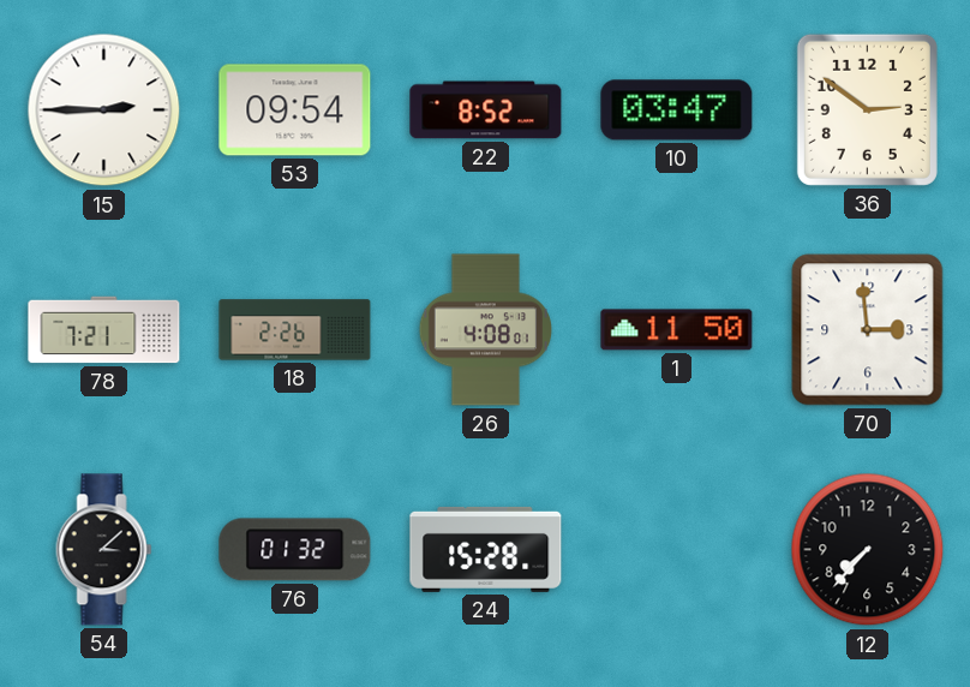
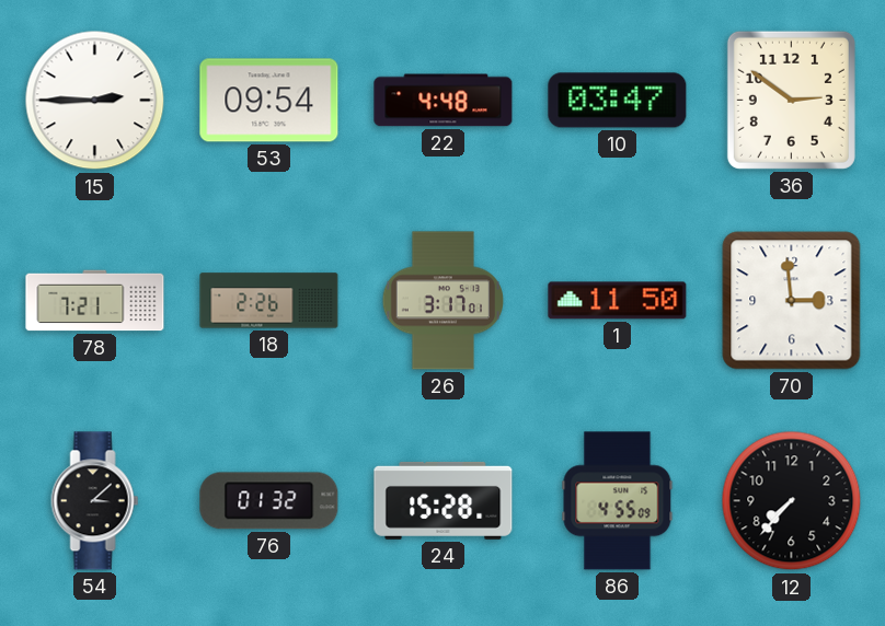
22: 8:52 -> 4:48
26: 4:08 -> 3:17
86: none -> 4:55
